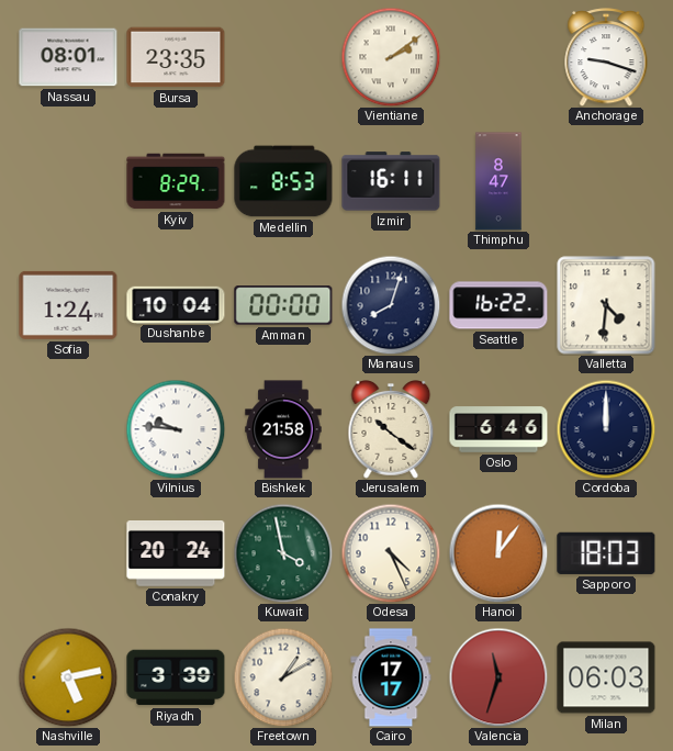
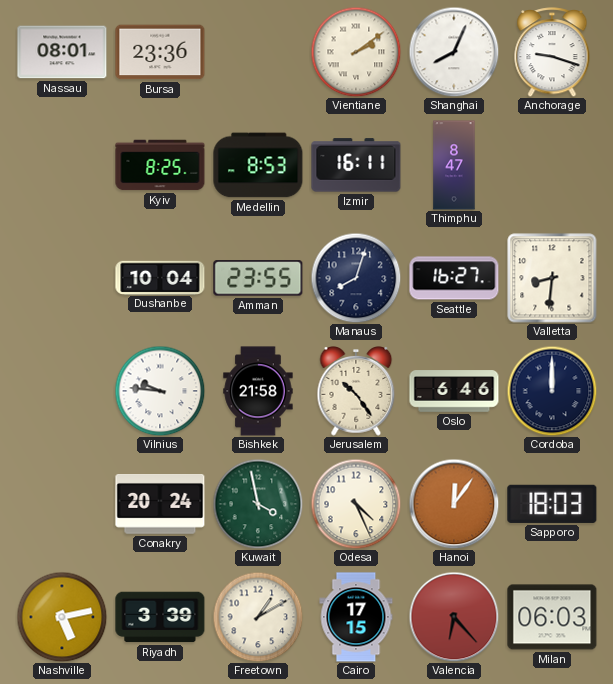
Bursa: 23:35 -> 23:36
Shanghai: none -> 8:04
Kyiv: 8:29 -> 8:25
Sofia: 1:24 -> none
Amman: 00:00 -> 23:55
Seattle: 16:22 -> 16:27
Valletta: 4:31 -> 8:31
Jerusalem: 10:21 -> 10:24
Cairo: 17:17 -> 17:15
Valencia: 11:33 -> 6:23
